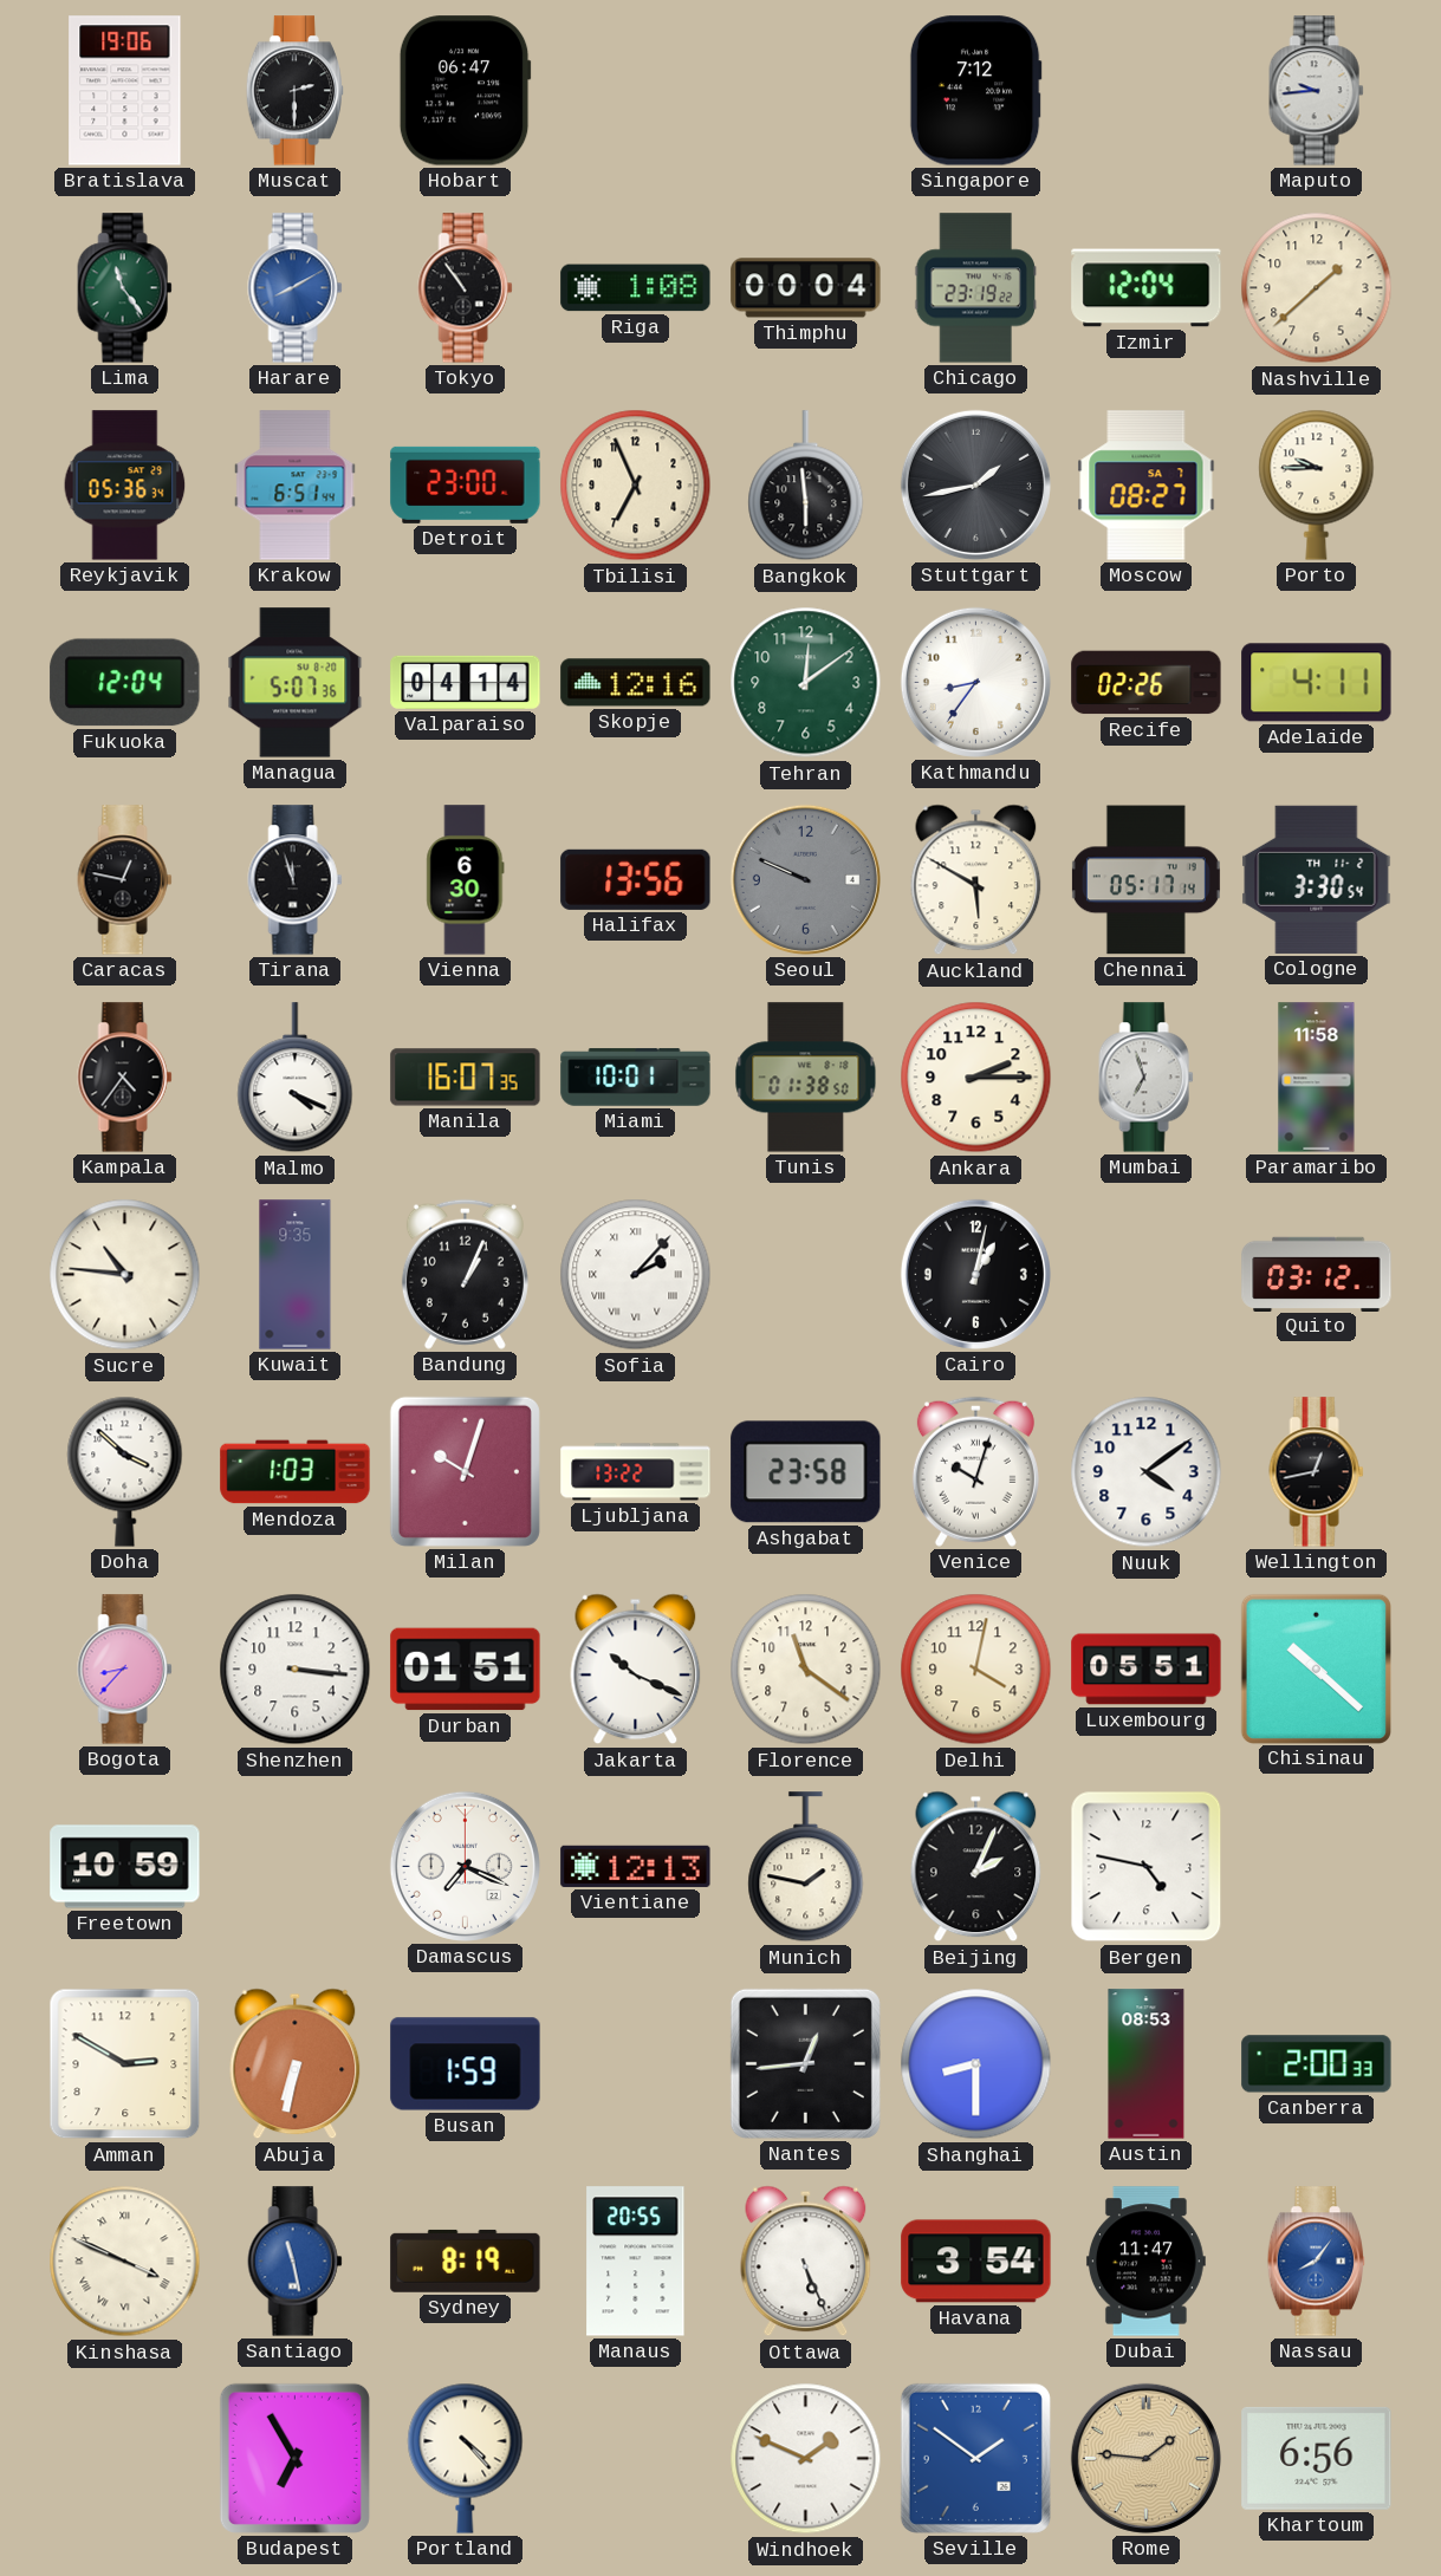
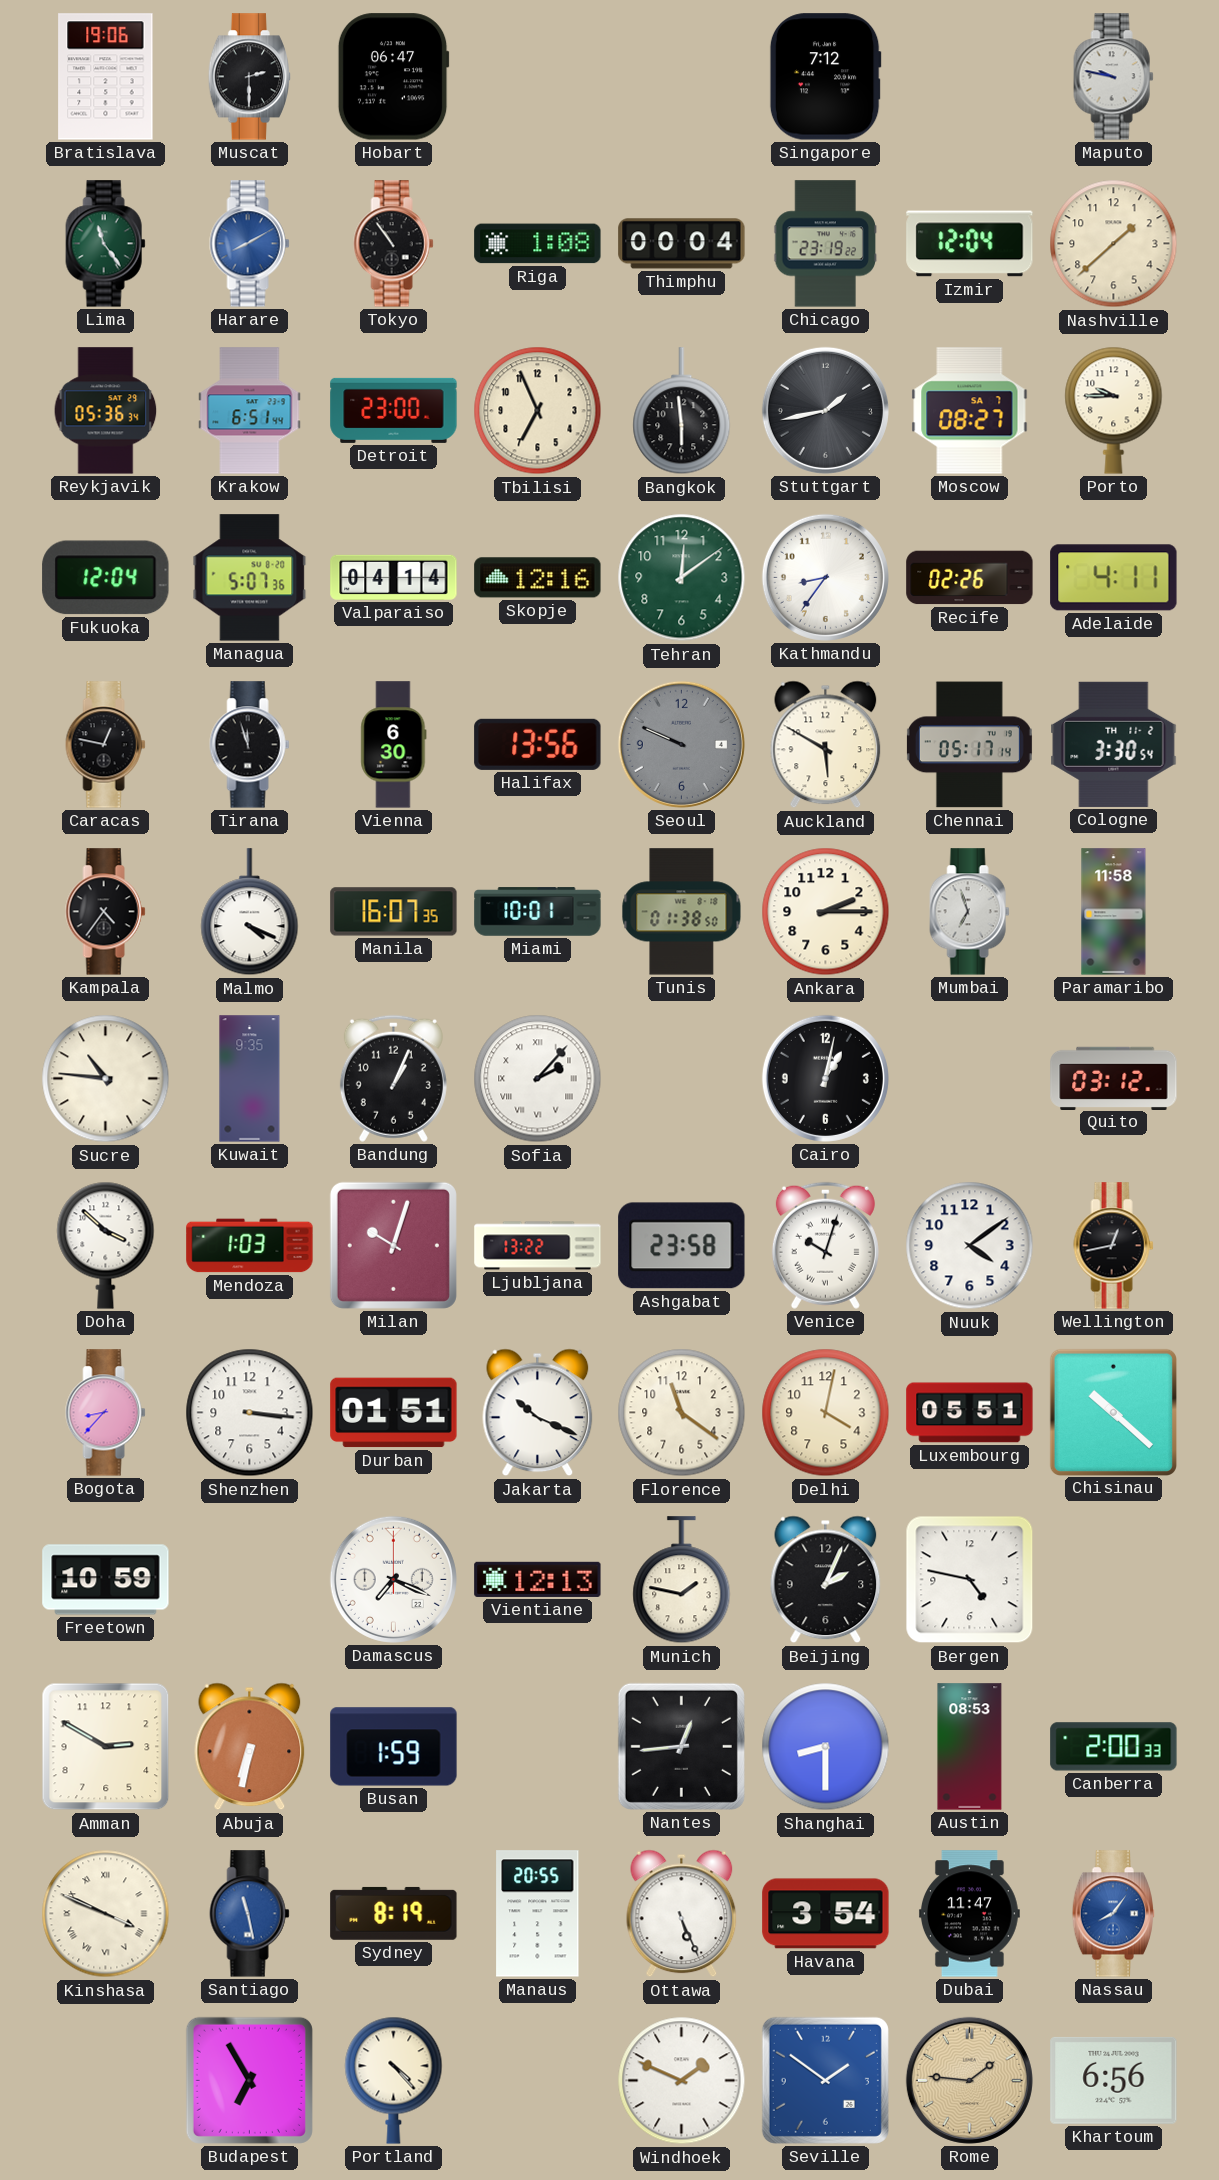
Maputo: 9:44 -> 9:47
